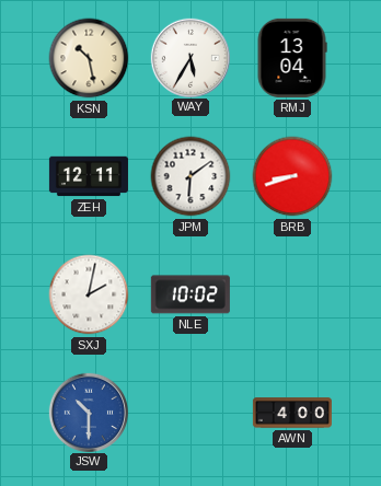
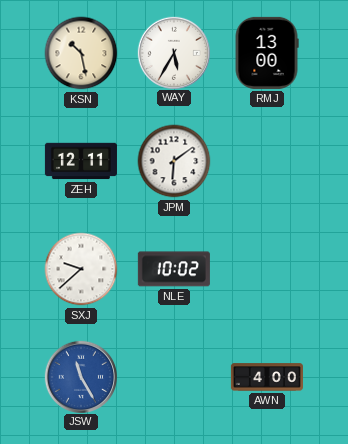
RMJ: 13:04 -> 13:00
BRB: 8:42 -> none
SXJ: 2:02 -> 9:38
JSW: 10:30 -> 11:25
